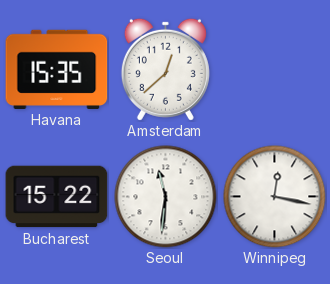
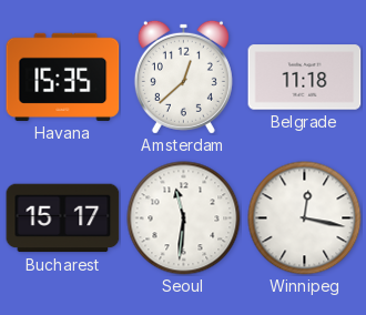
Belgrade: none -> 11:18
Bucharest: 15:22 -> 15:17
